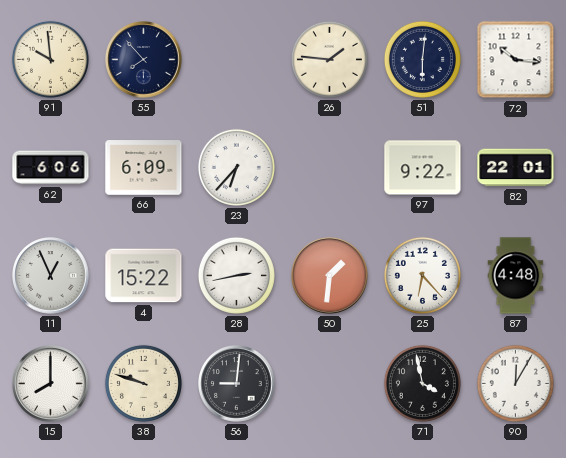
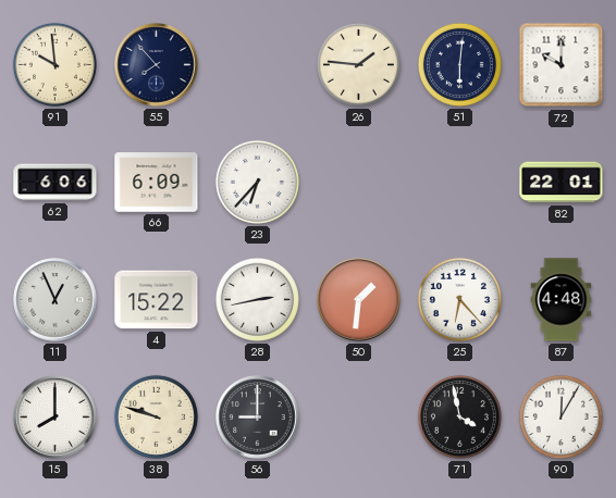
72: 10:16 -> 10:00
97: 9:22 -> none
56: 9:01 -> 9:00
